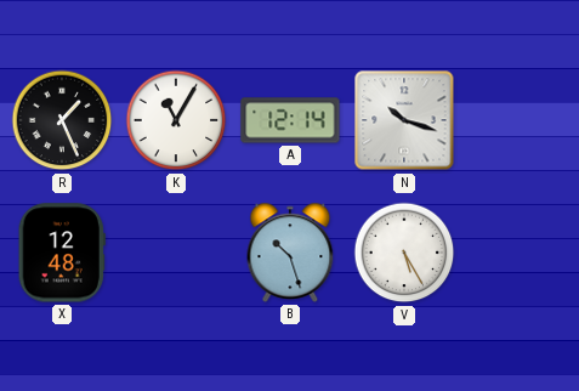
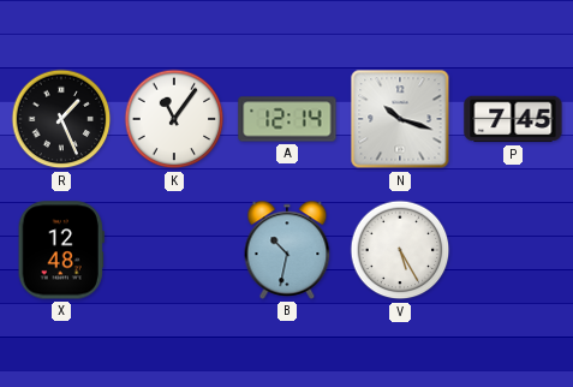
K: 11:05 -> 11:06
P: none -> 7:45
B: 10:27 -> 10:32
